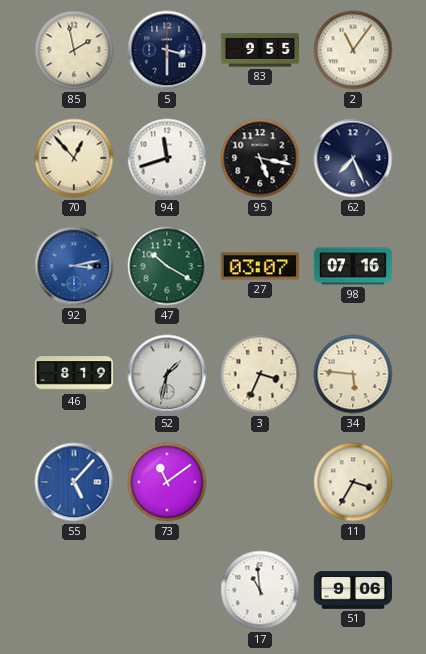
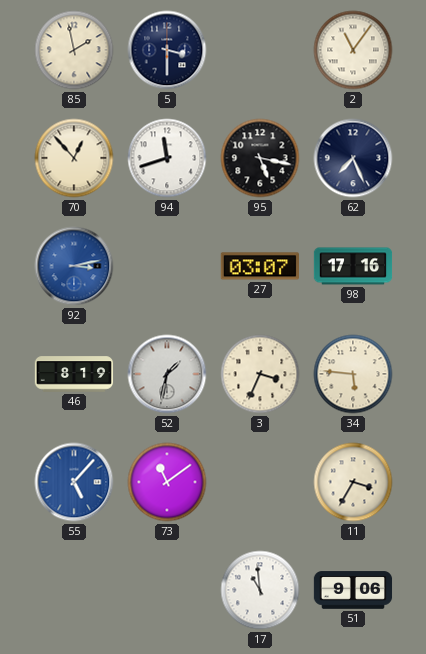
83: 9:55 -> none
47: 10:20 -> none
98: 07:16 -> 17:16
